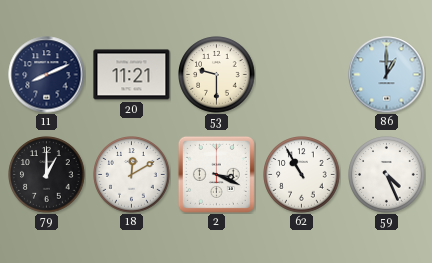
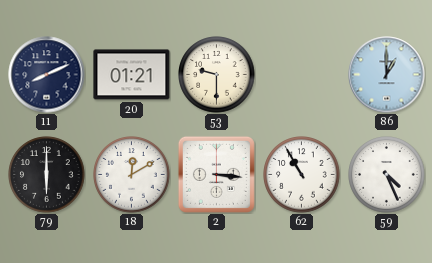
20: 11:21 -> 01:21
79: 1:00 -> 6:00
2: 3:19 -> 3:16
